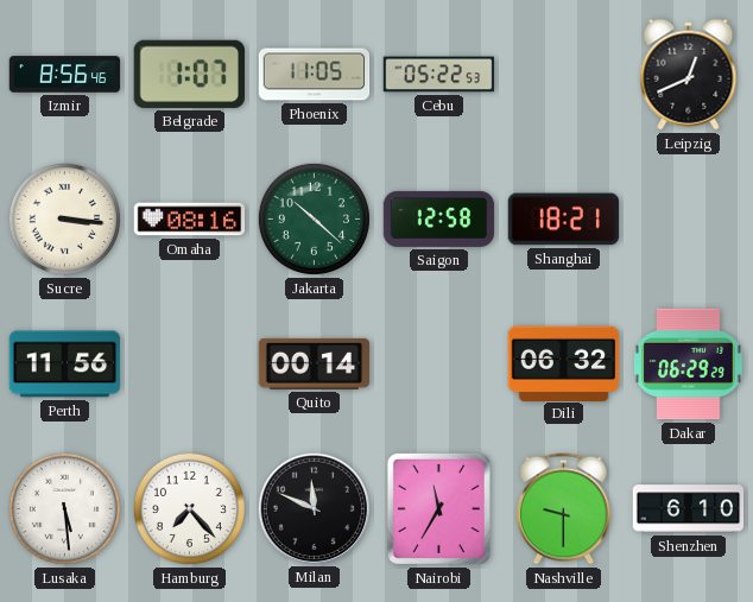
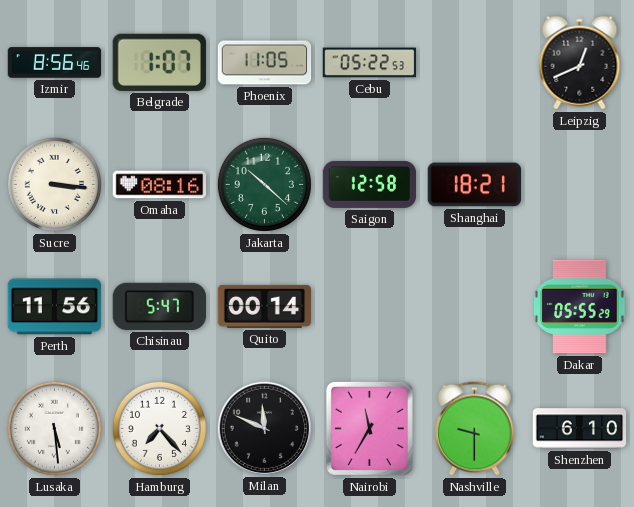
Chisinau: none -> 5:47
Dili: 06:32 -> none
Dakar: 06:29 -> 05:55
